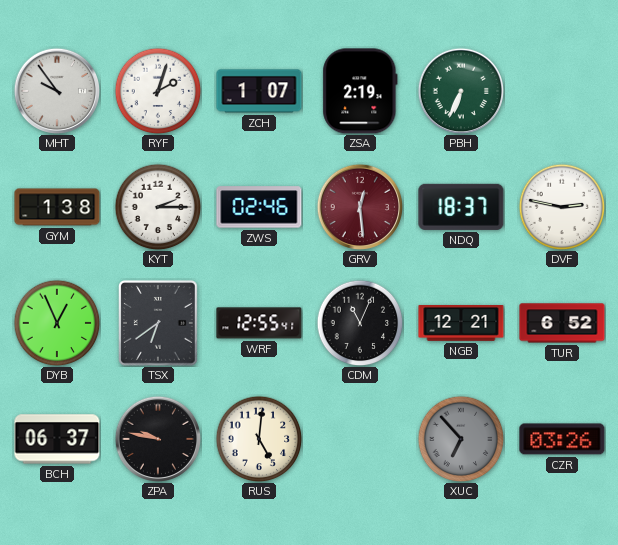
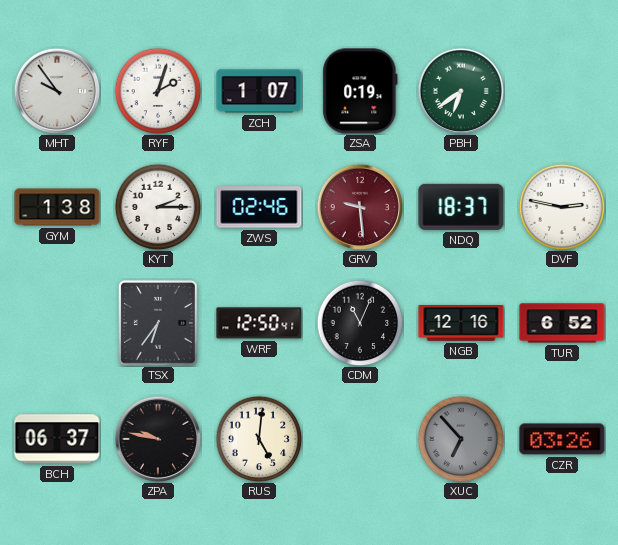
ZSA: 2:19 -> 0:19
PBH: 6:34 -> 6:39
GRV: 12:29 -> 9:29
DYB: 12:56 -> none
TSX: 6:39 -> 6:36
WRF: 12:55 -> 12:50
NGB: 12:21 -> 12:16
